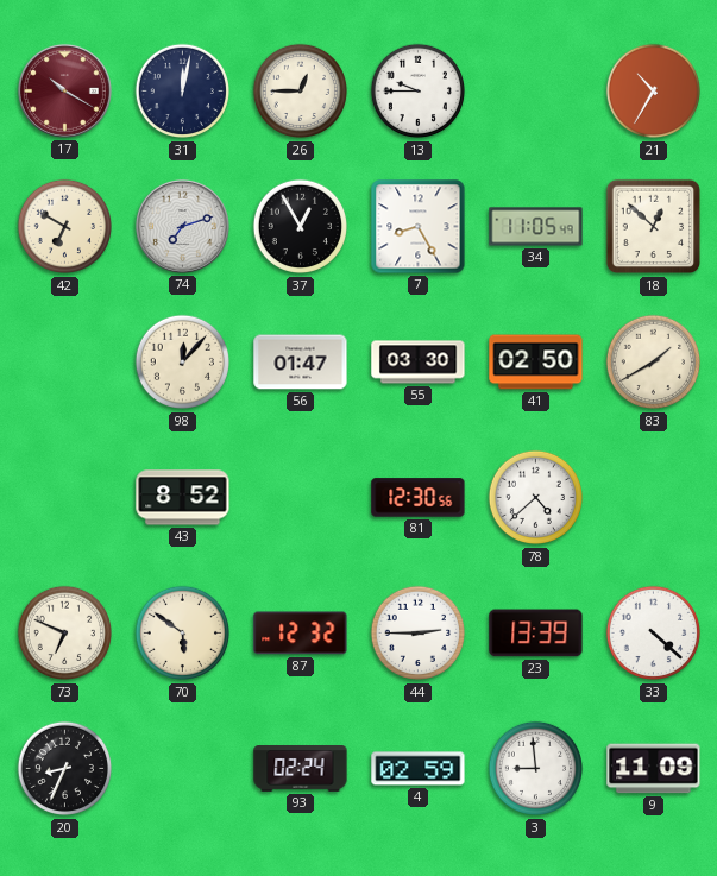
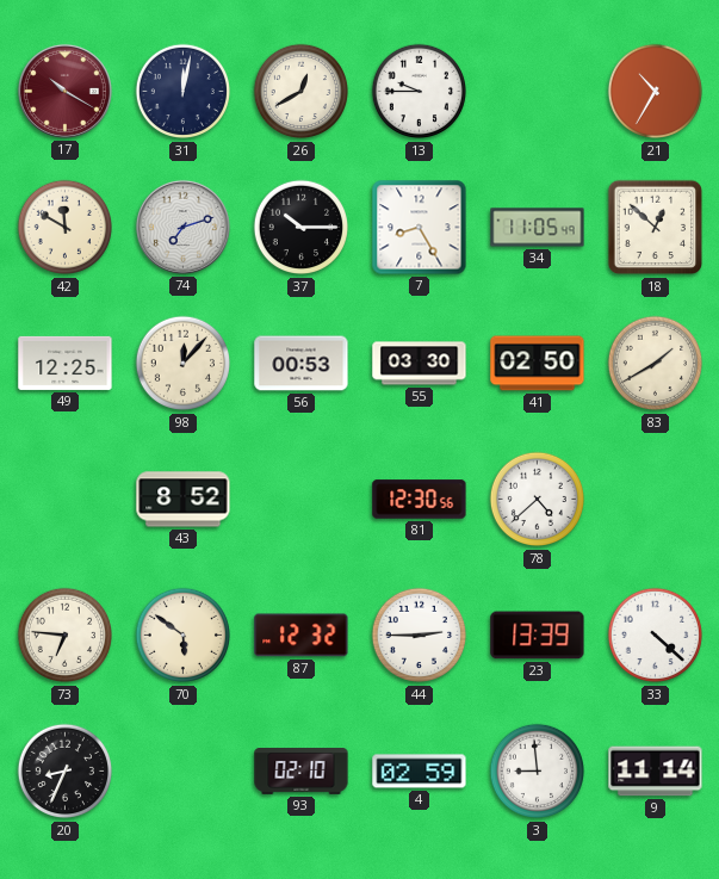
26: 12:45 -> 12:40
42: 6:50 -> 11:50
37: 12:55 -> 10:15
49: none -> 12:25
56: 01:47 -> 00:53
73: 6:49 -> 6:46
93: 02:24 -> 02:10
9: 11:09 -> 11:14
